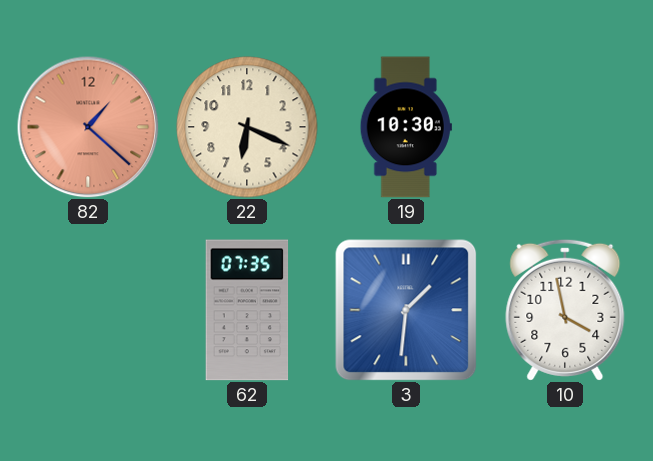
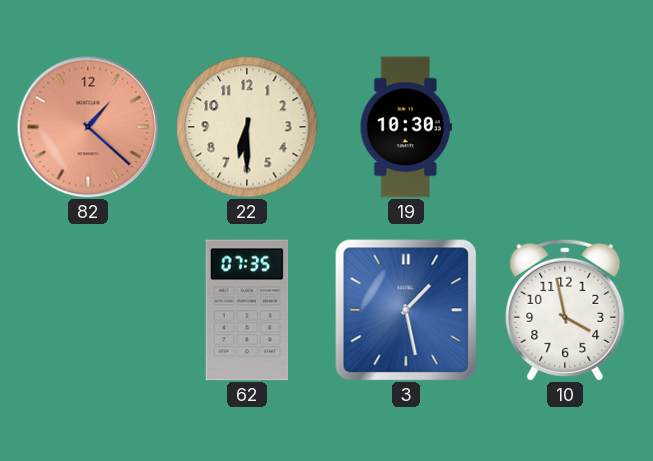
22: 6:19 -> 6:30
3: 1:31 -> 1:28
